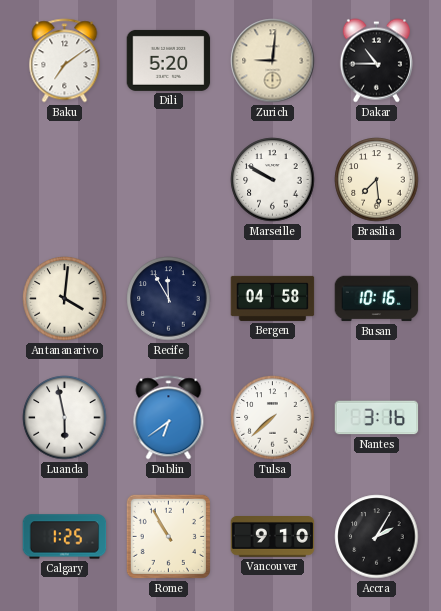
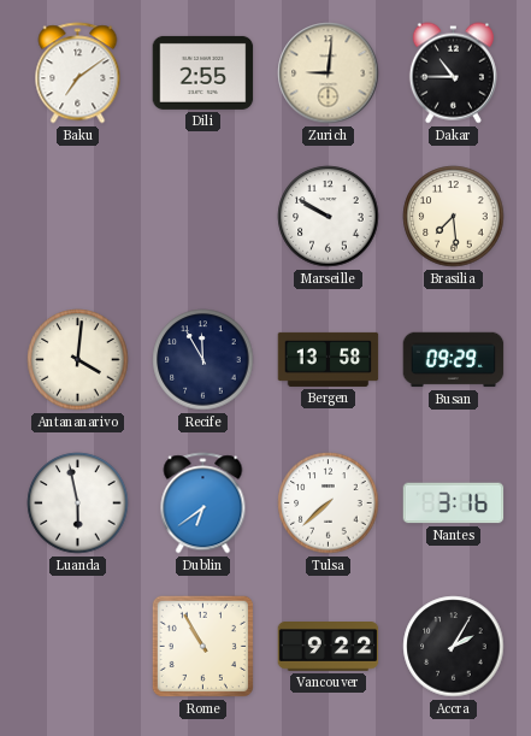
Dili: 5:20 -> 2:55
Bergen: 04:58 -> 13:58
Busan: 10:16 -> 09:29
Calgary: 1:25 -> none
Vancouver: 9:10 -> 9:22
